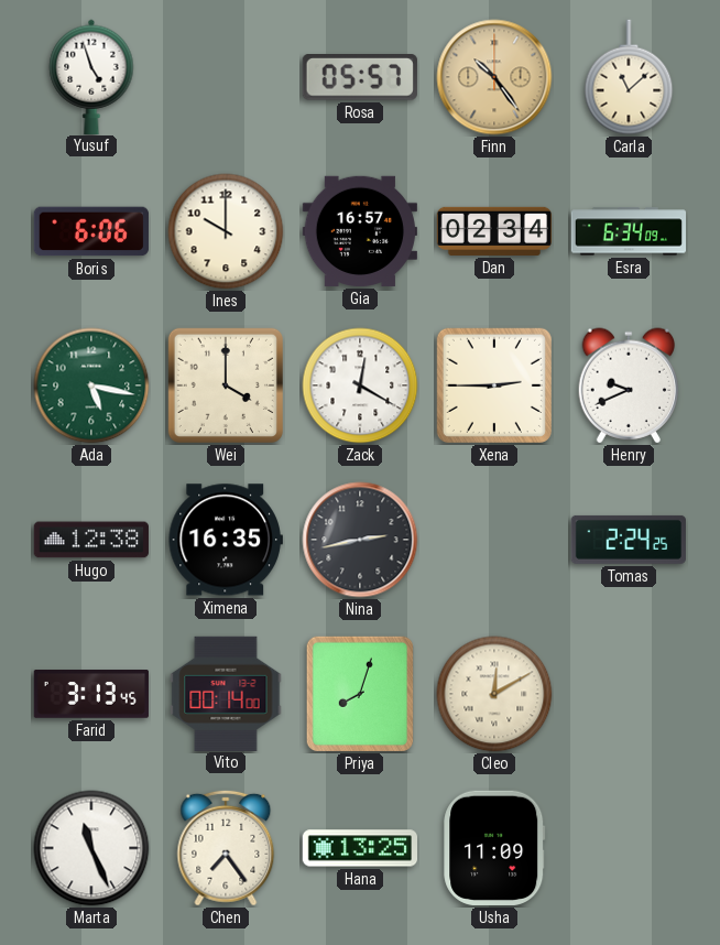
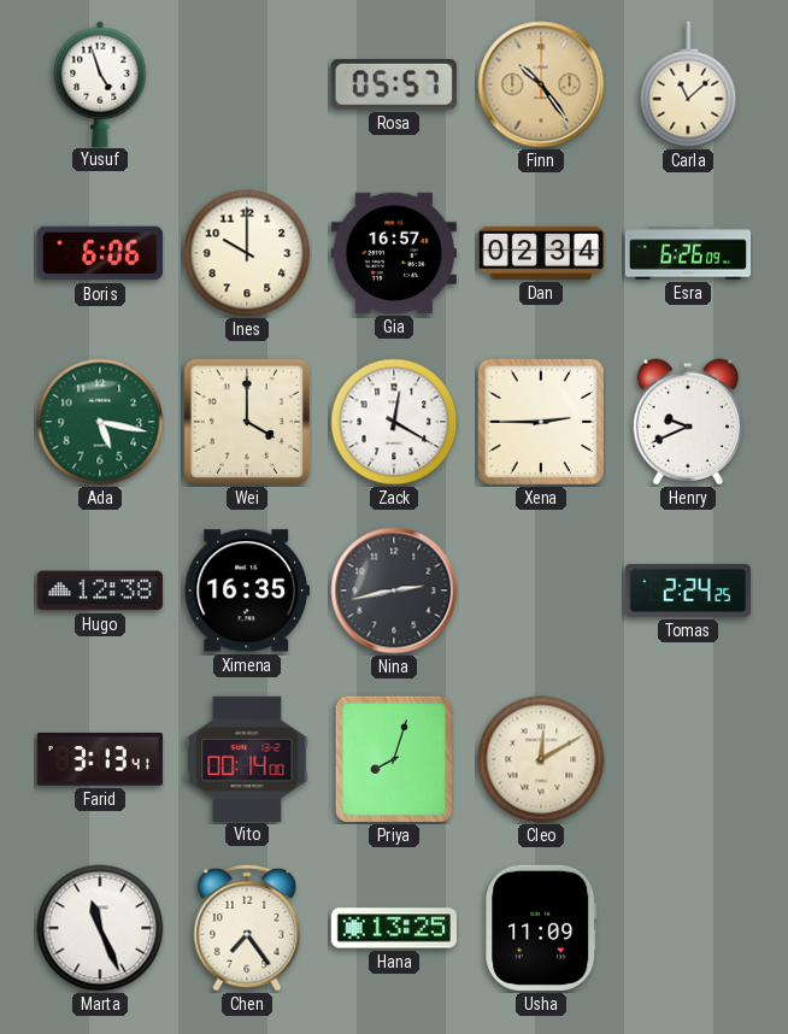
Esra: 6:34 -> 6:26
Farid: 3:13:45 -> 3:13:41
